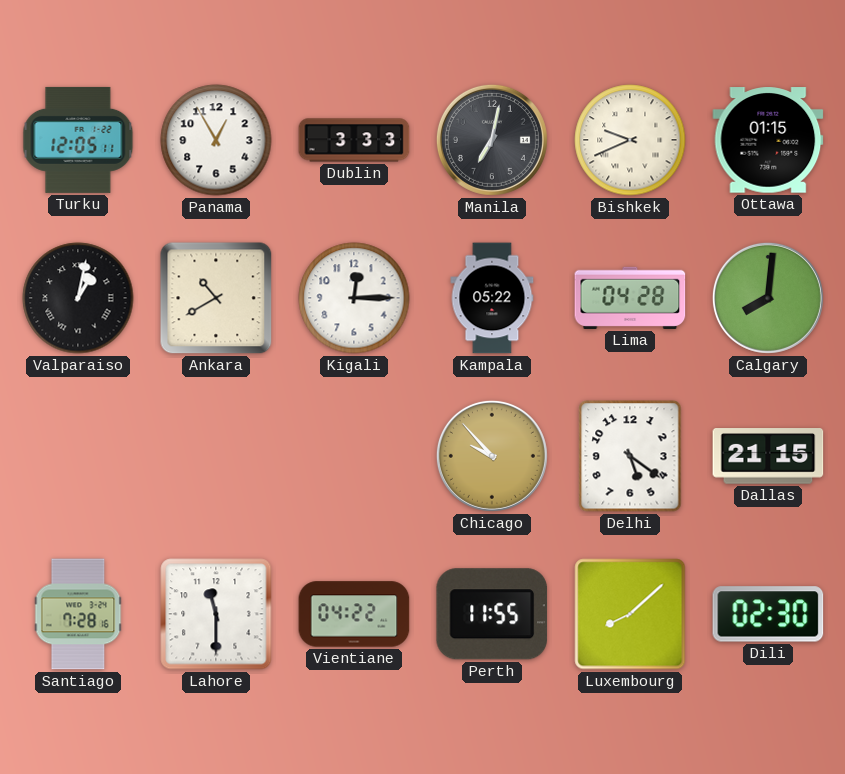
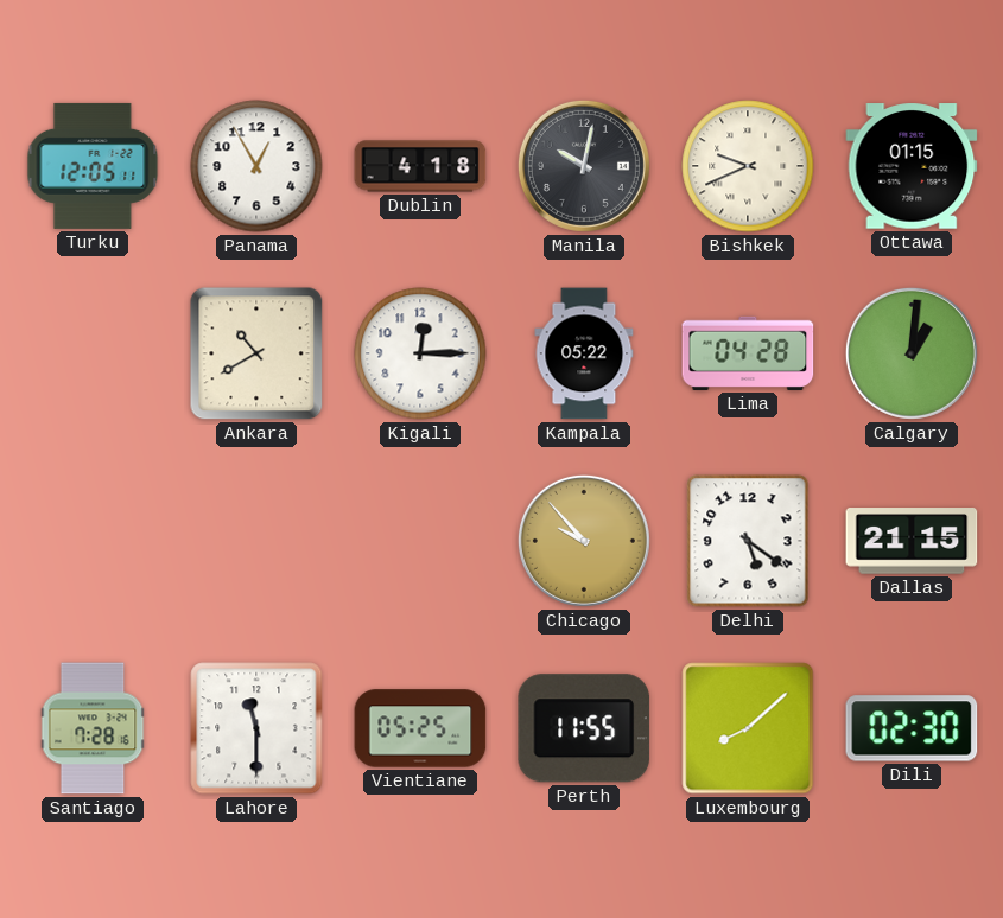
Dublin: 3:33 -> 4:18
Manila: 7:02 -> 10:02
Valparaiso: 1:02 -> none
Calgary: 8:01 -> 1:01
Vientiane: 04:22 -> 05:25
